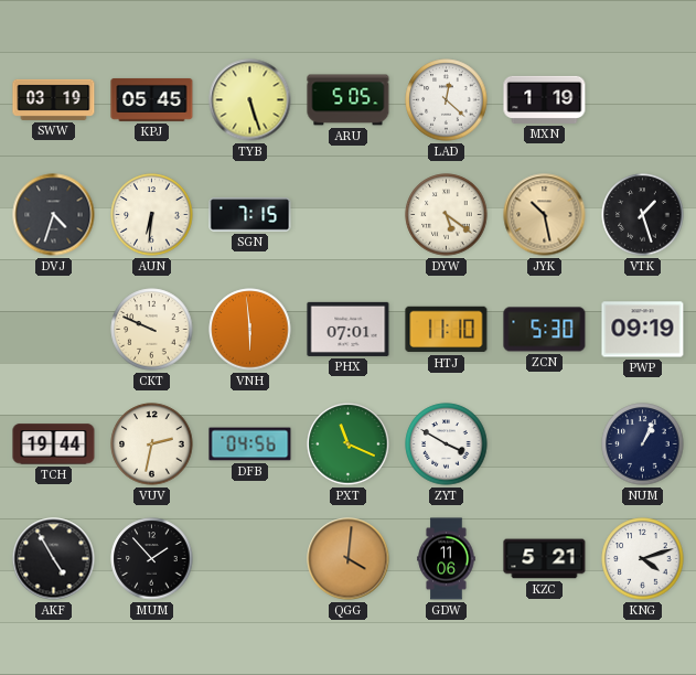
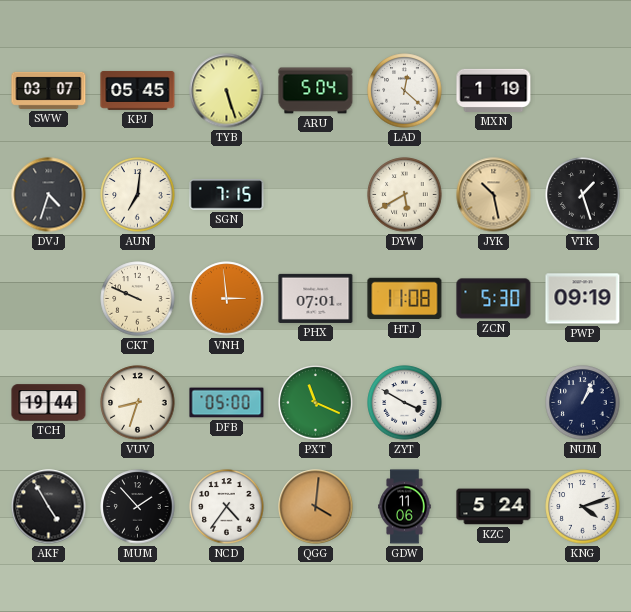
SWW: 03:19 -> 03:07
ARU: 5:05 -> 5:04
AUN: 6:31 -> 7:01
DYW: 5:21 -> 5:40
VNH: 5:59 -> 2:59
HTJ: 11:10 -> 11:08
VUV: 2:32 -> 8:33
DFB: 04:56 -> 05:00
NCD: none -> 4:36
KZC: 5:21 -> 5:24
